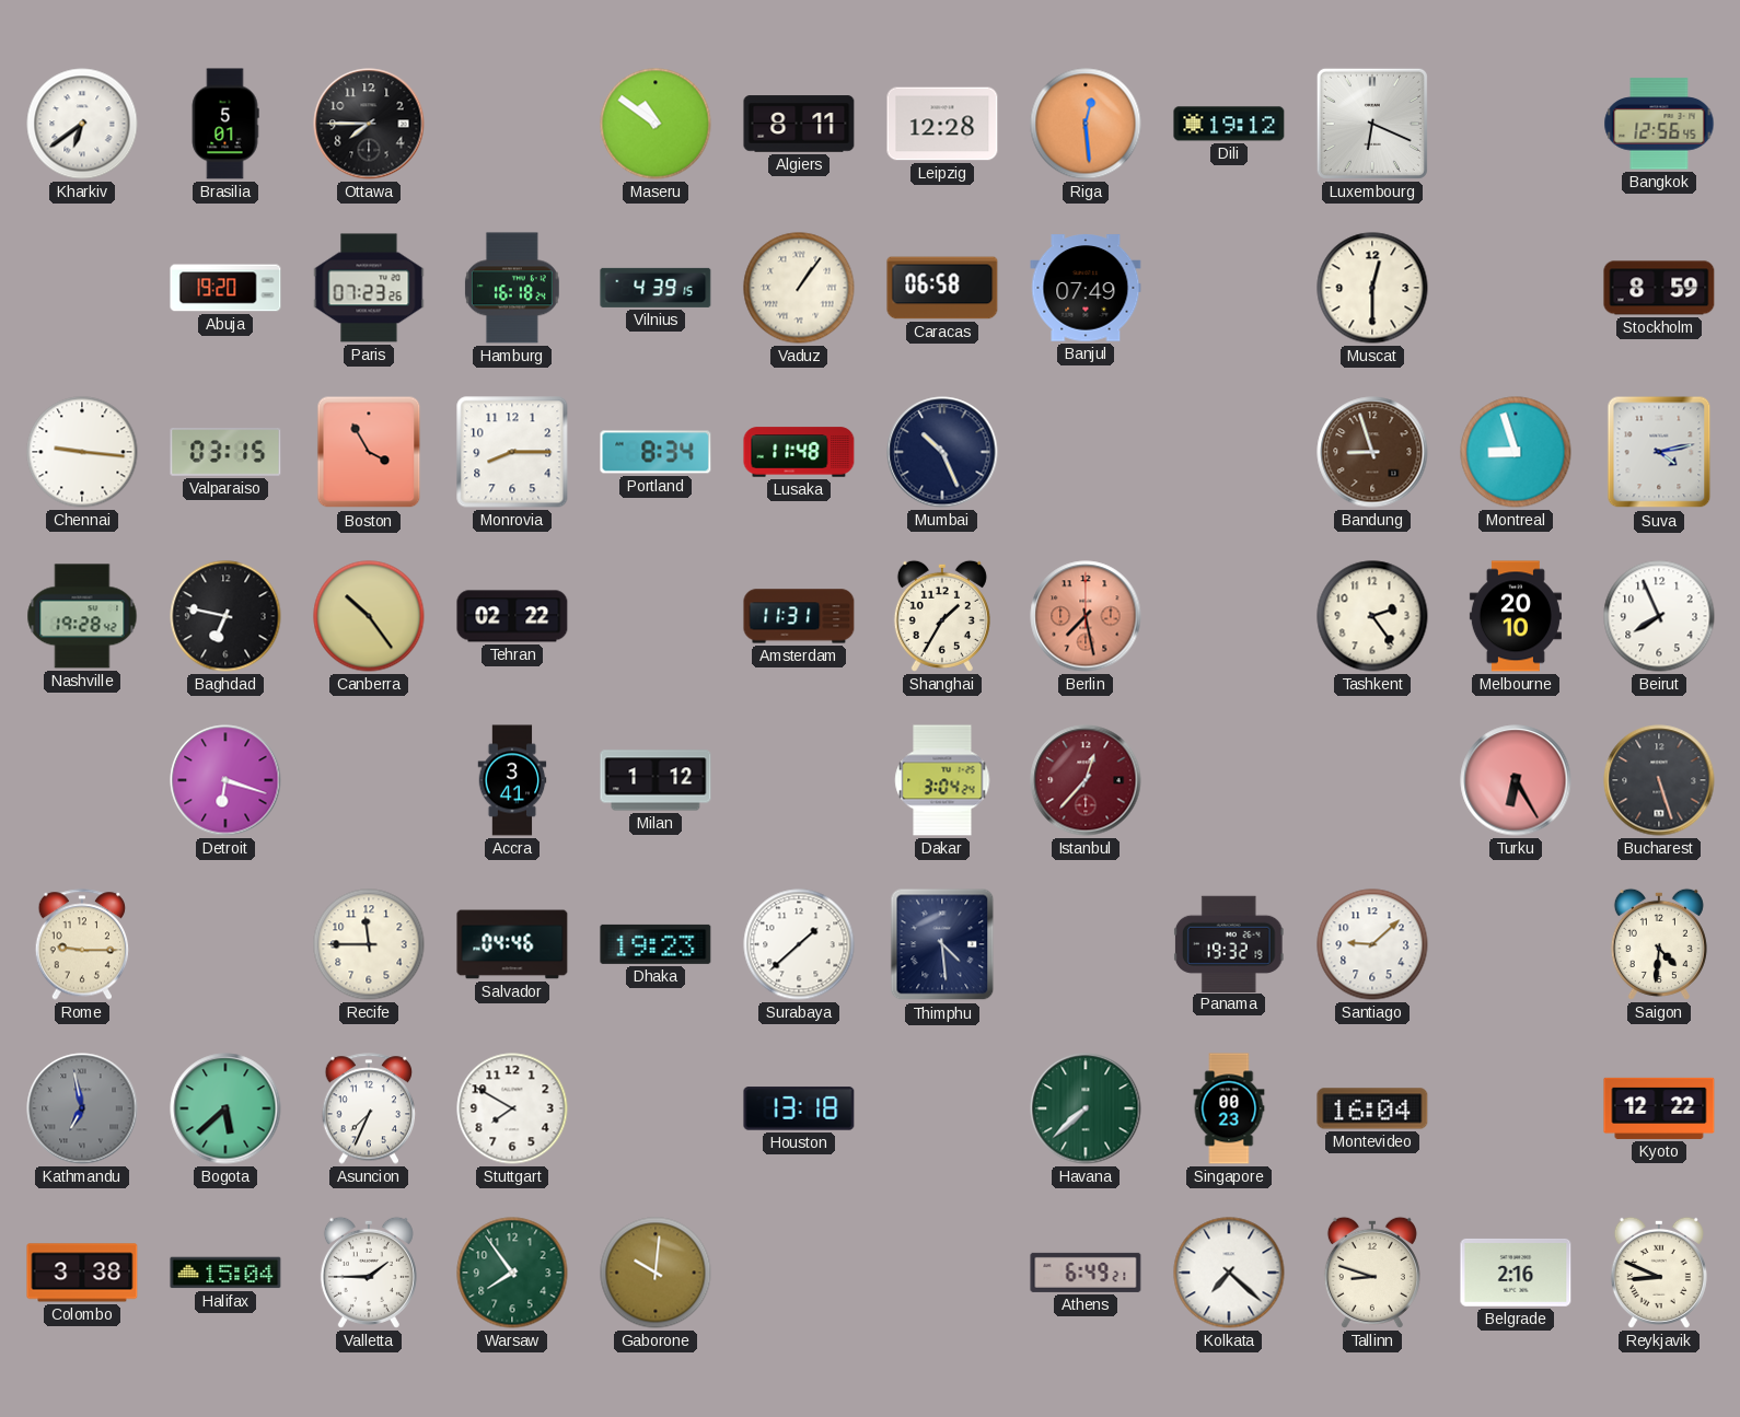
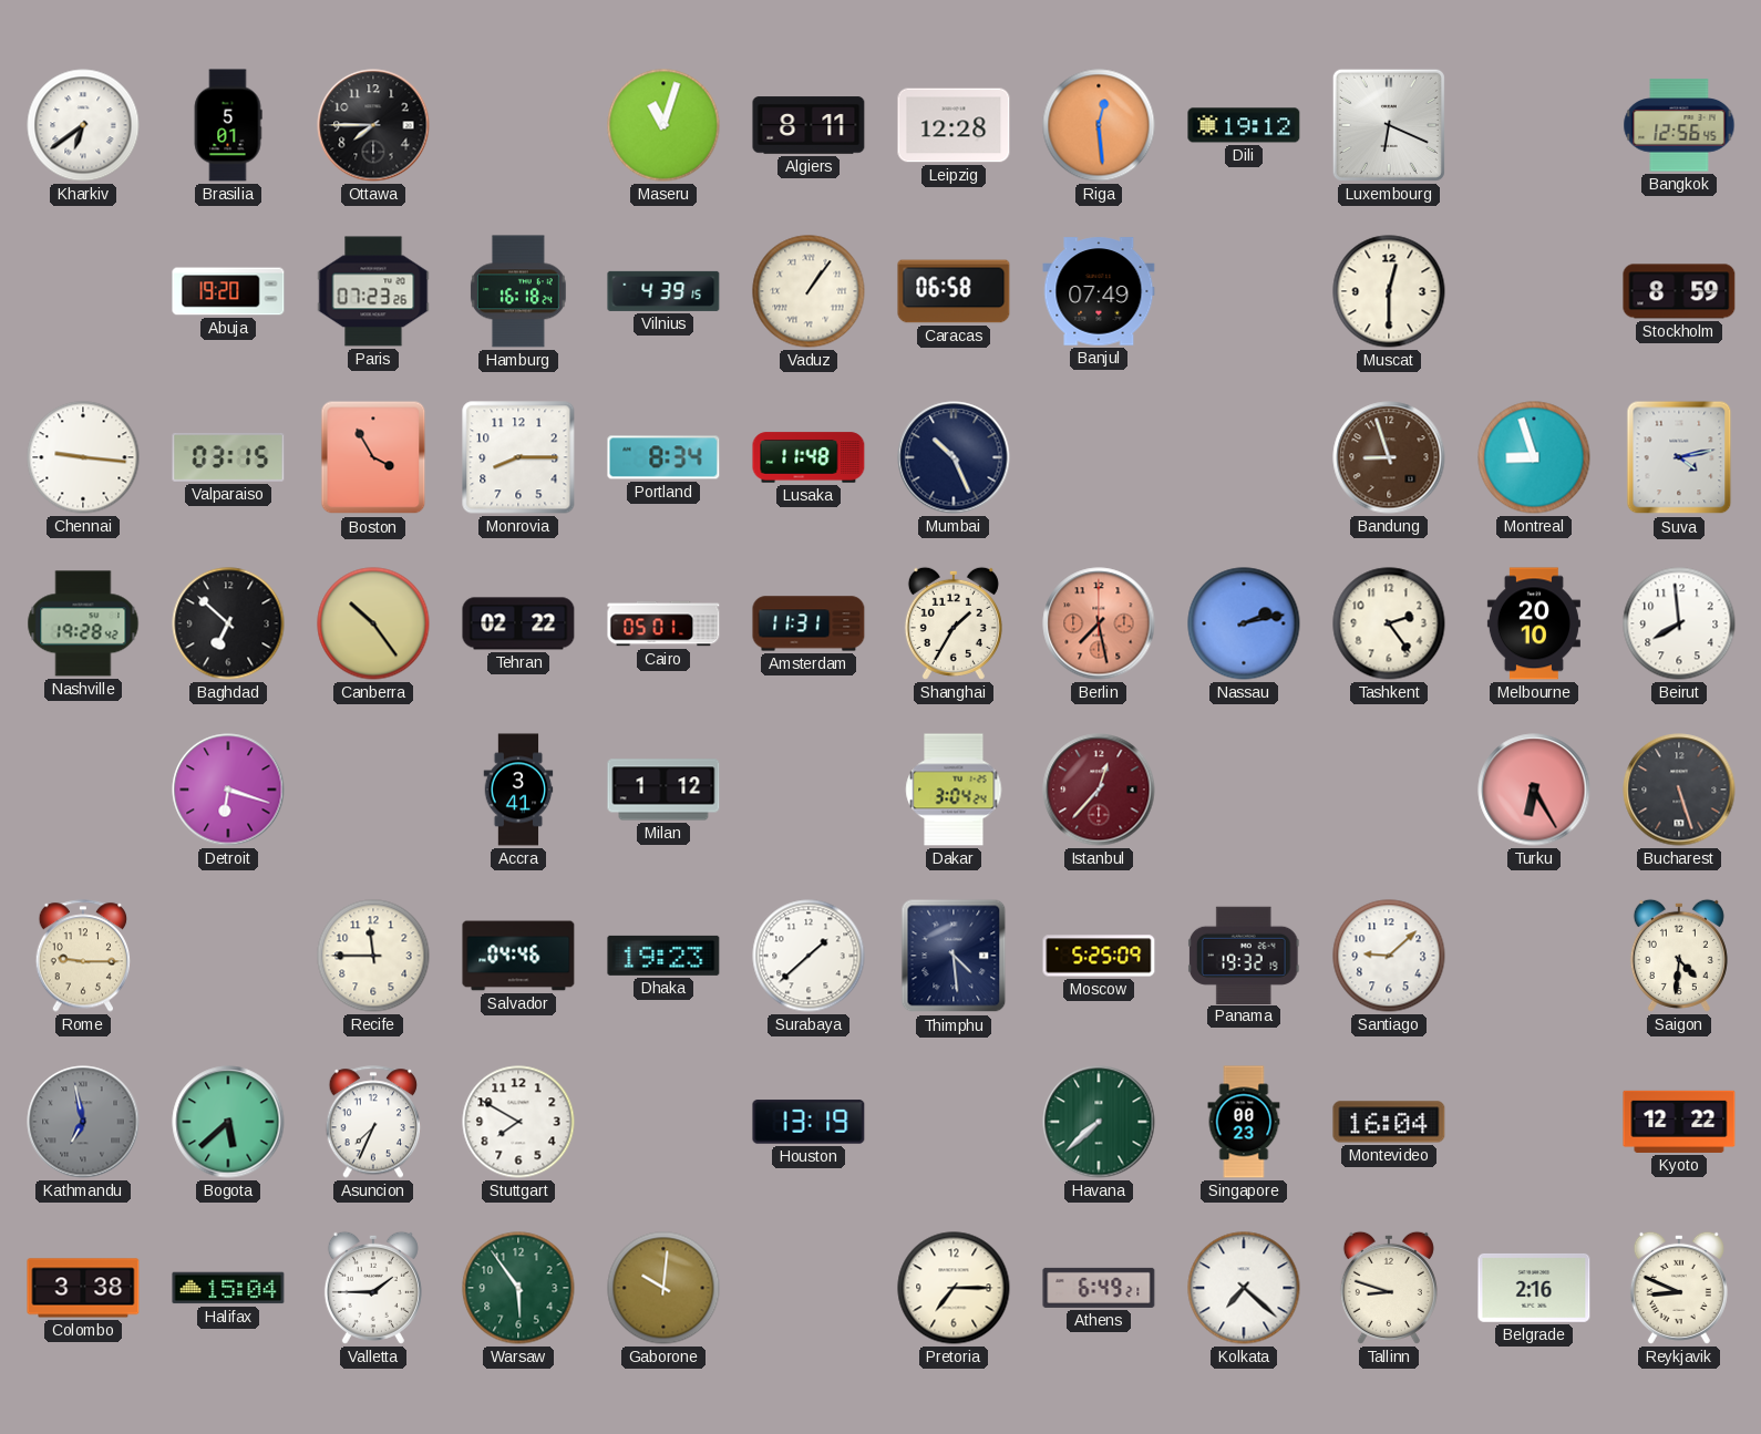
Maseru: 10:51 -> 11:03
Baghdad: 6:47 -> 6:52
Cairo: none -> 05:01
Nassau: none -> 2:13
Beirut: 7:56 -> 7:59
Moscow: none -> 5:25
Houston: 13:18 -> 13:19
Warsaw: 7:54 -> 5:54
Pretoria: none -> 7:15
